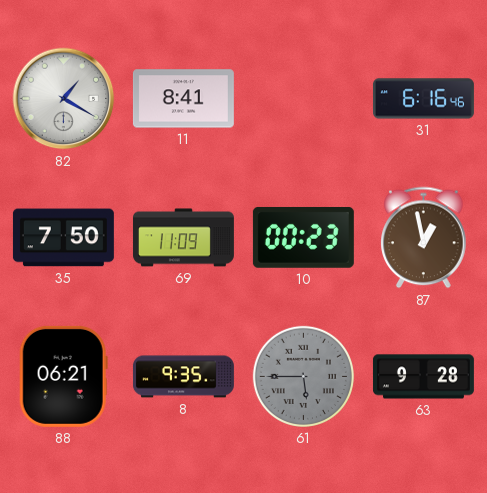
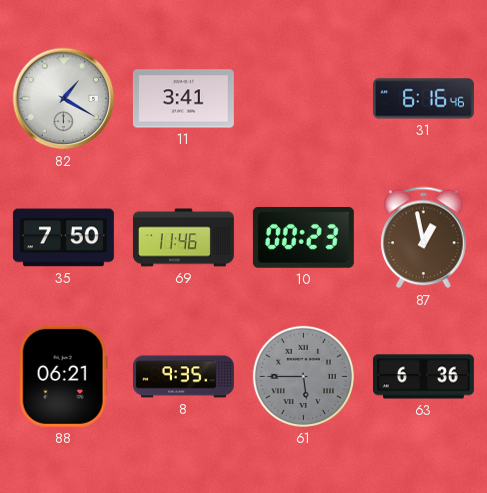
11: 8:41 -> 3:41
69: 11:09 -> 11:46
63: 9:28 -> 6:36
